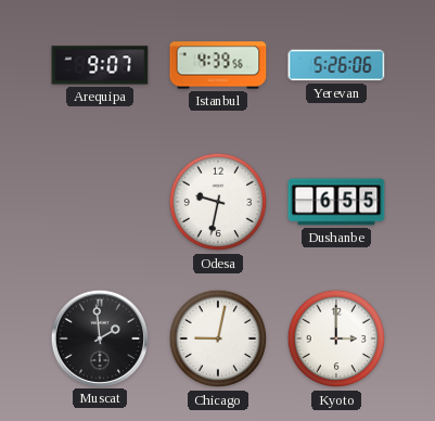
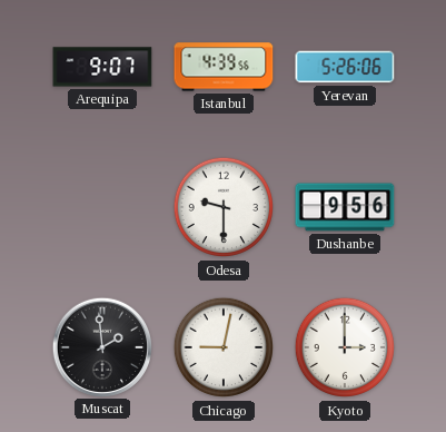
Odesa: 9:32 -> 9:30
Dushanbe: 6:55 -> 9:56
